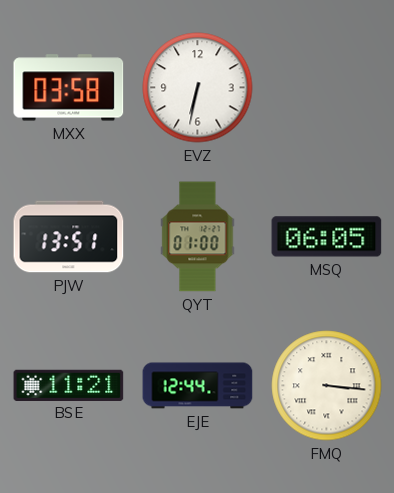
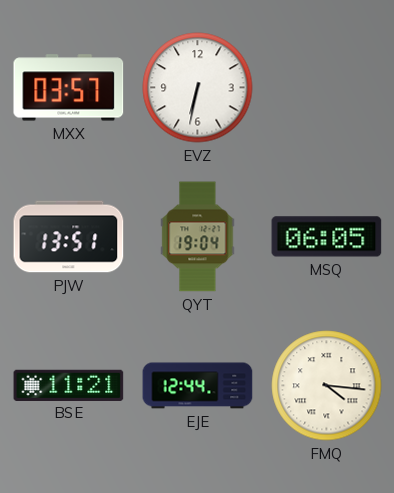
MXX: 03:58 -> 03:57
QYT: 01:00 -> 19:04
FMQ: 3:16 -> 4:16
